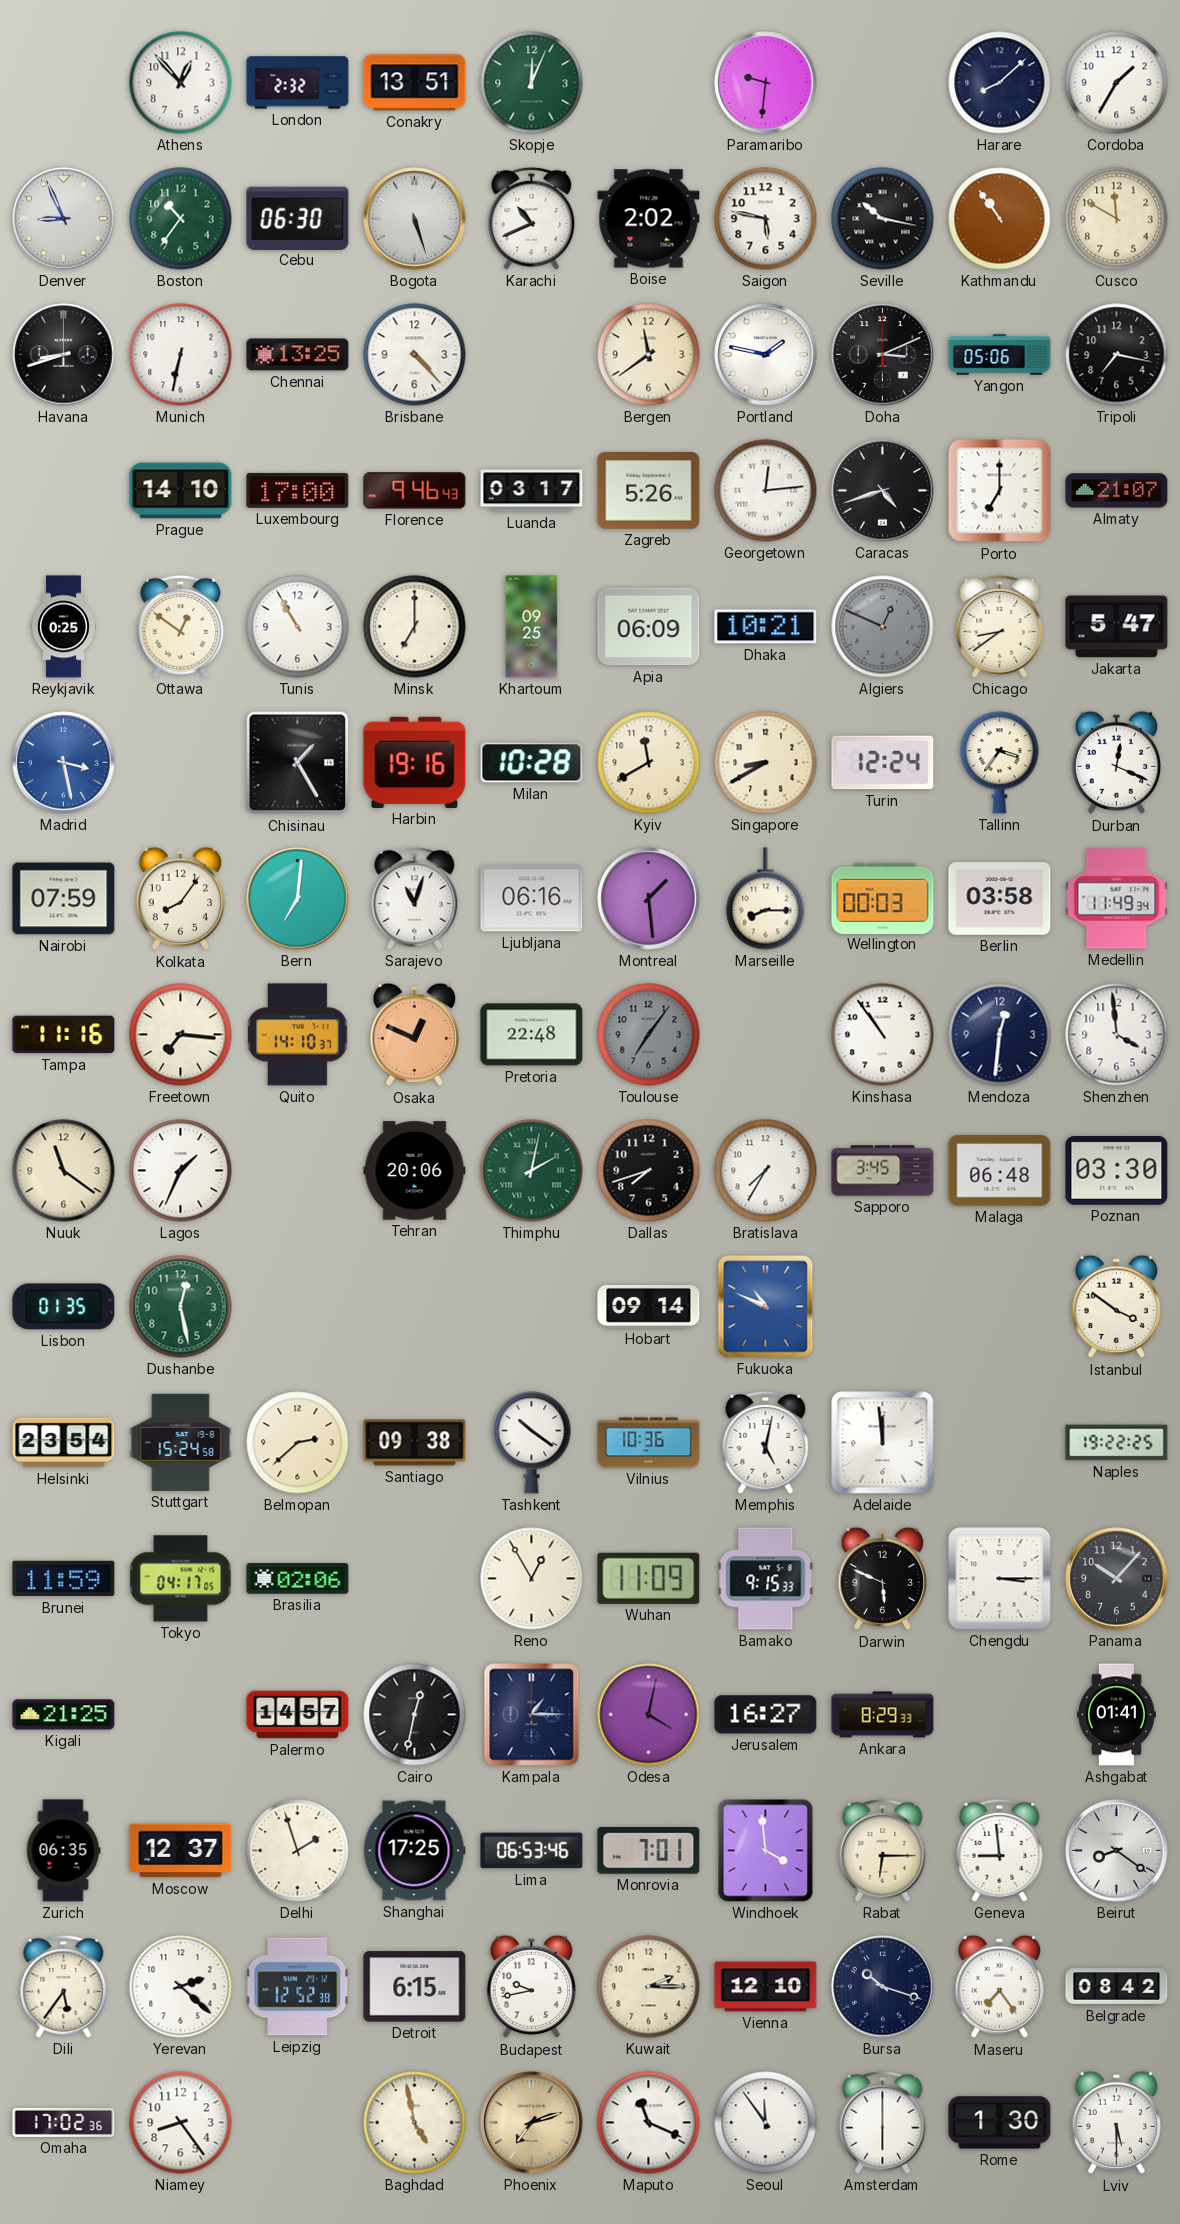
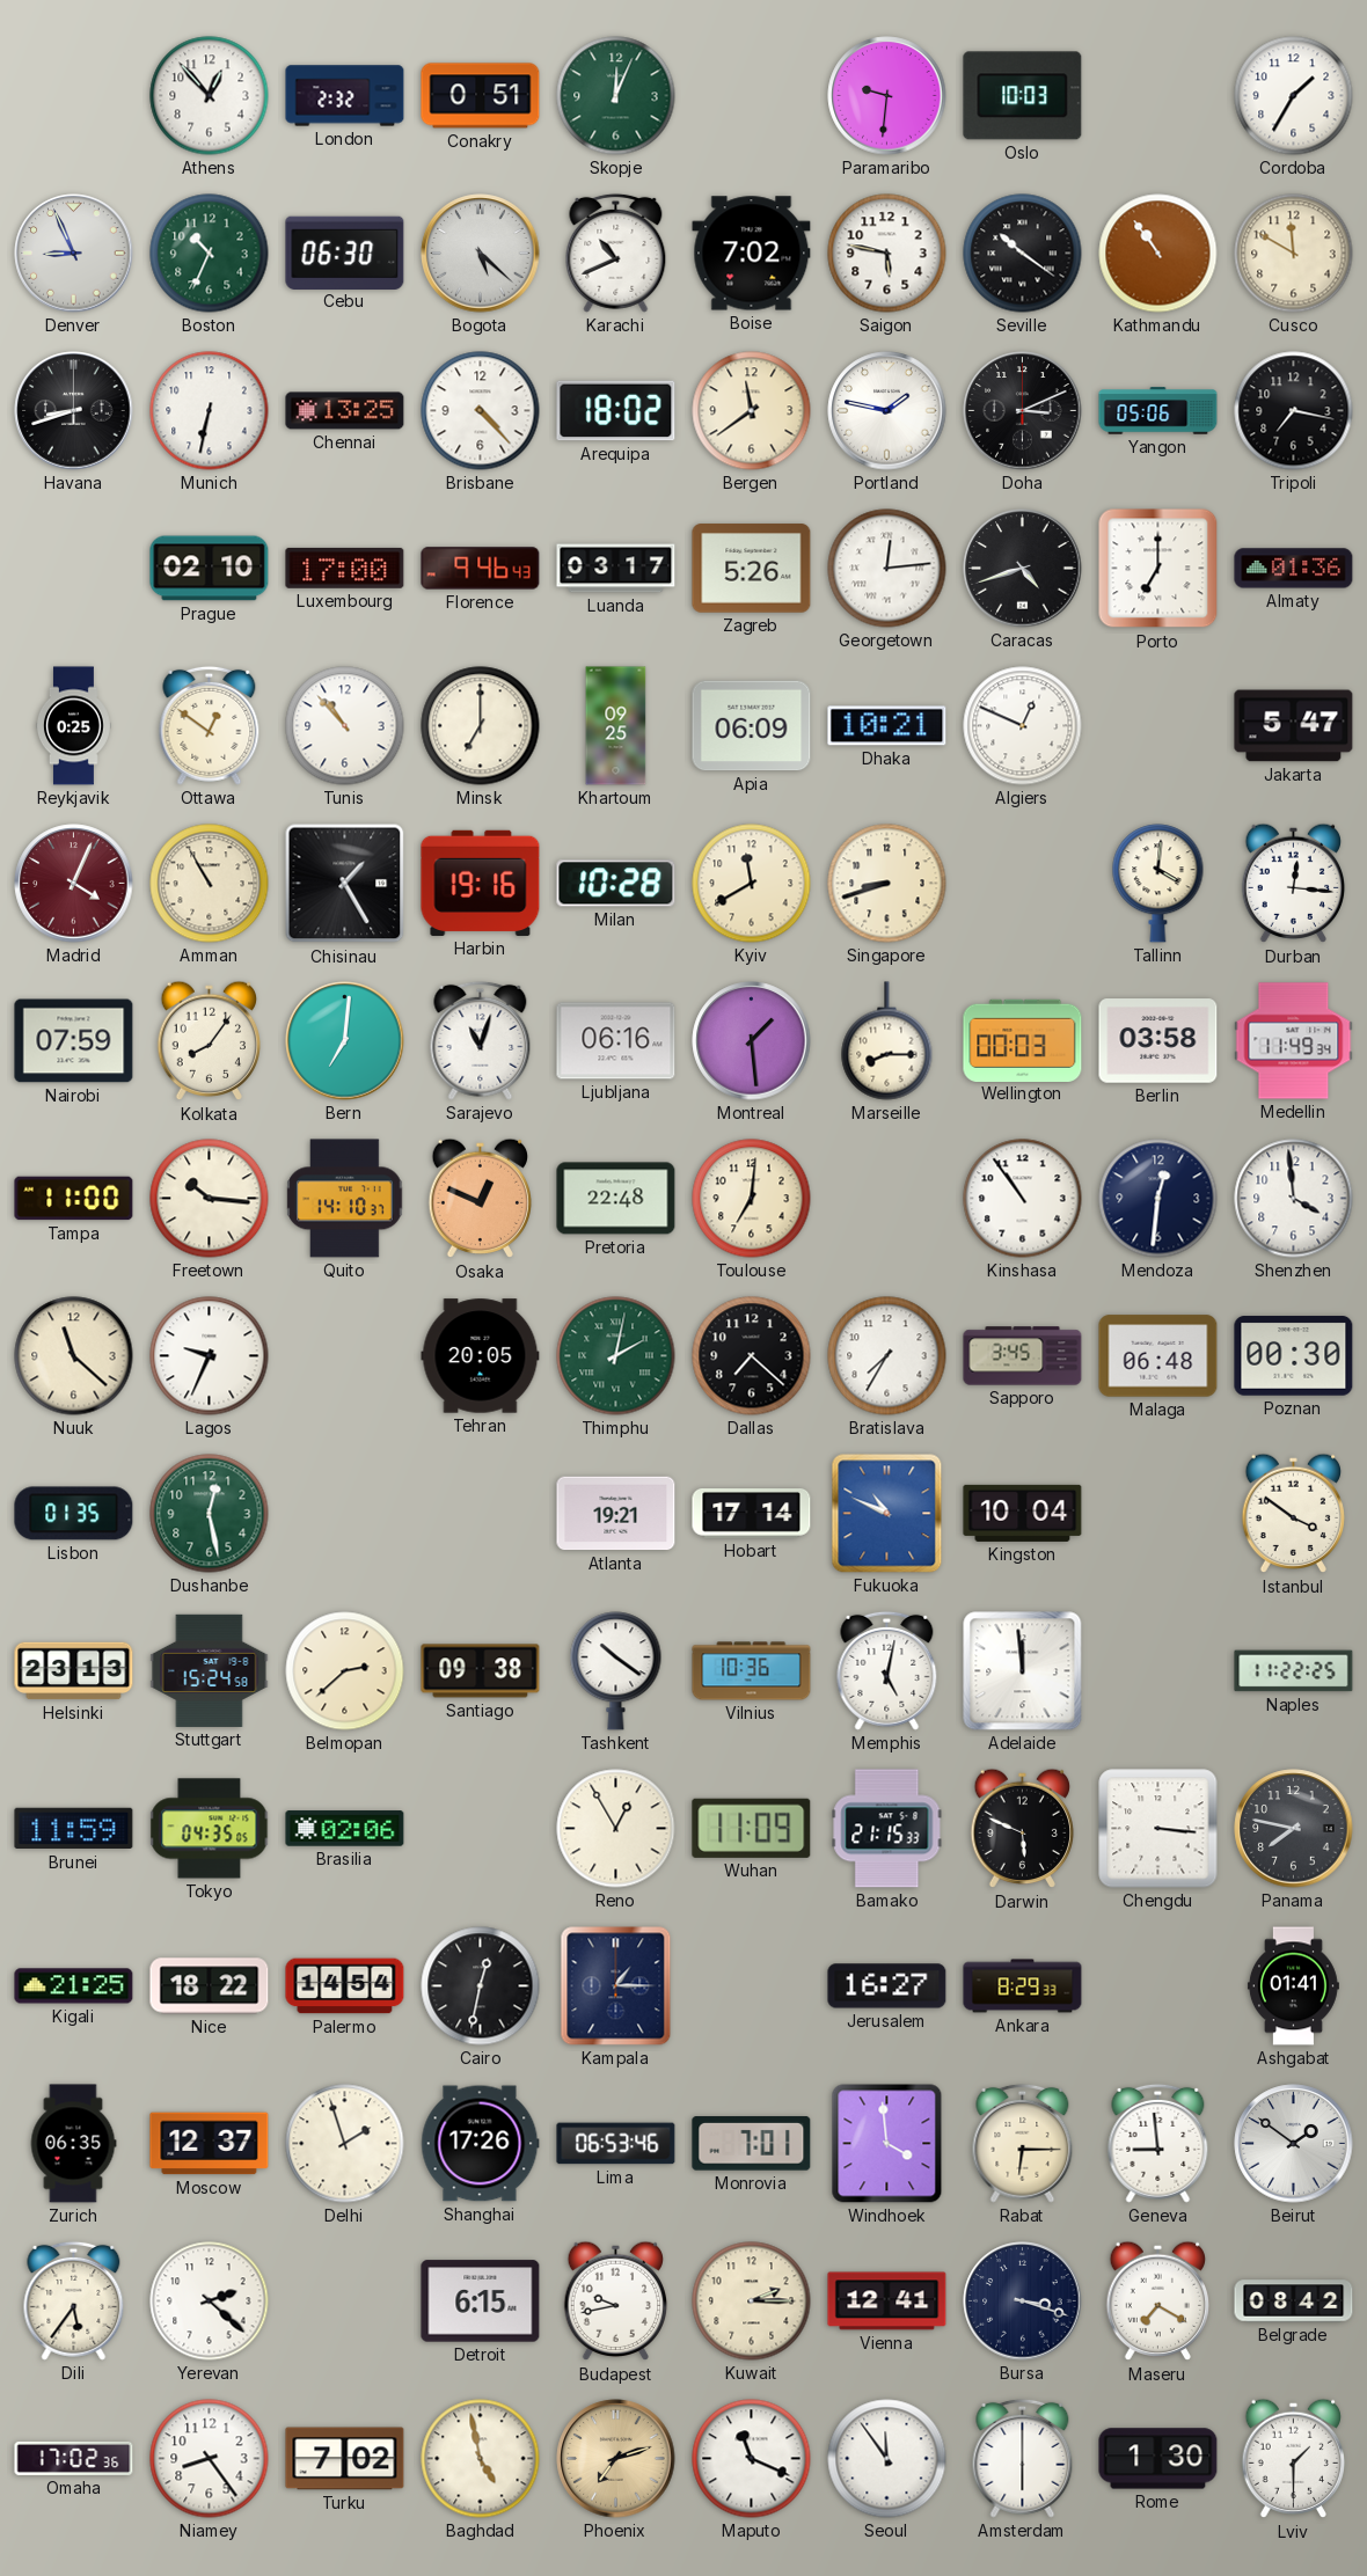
Conakry: 13:51 -> 0:51
Oslo: none -> 10:03
Harare: 8:08 -> none
Boston: 10:36 -> 10:34
Bogota: 5:27 -> 5:22
Boise: 2:02 -> 7:02
Seville: 10:17 -> 10:21
Arequipa: none -> 18:02
Prague: 14:10 -> 02:10
Almaty: 21:07 -> 01:36
Tunis: 10:55 -> 10:53
Algiers dial: grey -> white
Chicago: 8:39 -> none
Madrid: 3:28 -> 4:04
Madrid dial: blue -> burgundy
Amman: none -> 10:55
Singapore: 8:40 -> 8:42
Turin: 12:24 -> none
Tallinn: 3:36 -> 4:01
Durban: 12:19 -> 12:16
Tampa: 11:16 -> 11:00
Freetown: 7:16 -> 10:16
Toulouse: 7:06 -> 7:01
Toulouse dial: grey -> cream
Nuuk: 11:21 -> 11:22
Lagos: 1:34 -> 9:34
Tehran: 20:06 -> 20:05
Dallas: 7:42 -> 7:22
Poznan: 03:30 -> 00:30
Atlanta: none -> 19:21
Hobart: 09:14 -> 17:14
Kingston: none -> 10:04
Helsinki: 23:54 -> 23:13
Naples: 19:22 -> 11:22
Tokyo: 04:17 -> 04:35
Bamako: 9:15 -> 21:15
Chengdu: 3:15 -> 3:16
Panama: 10:07 -> 7:47
Nice: none -> 18:22
Palermo: 14:57 -> 14:54
Odesa: 4:02 -> none
Shanghai: 17:25 -> 17:26
Beirut: 8:21 -> 1:51
Leipzig: 12:52 -> none
Vienna: 12:10 -> 12:41
Bursa: 10:18 -> 3:18
Maseru: 7:24 -> 7:20
Turku: none -> 7:02
Lviv: 5:30 -> 1:30
